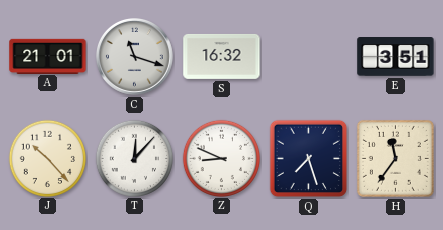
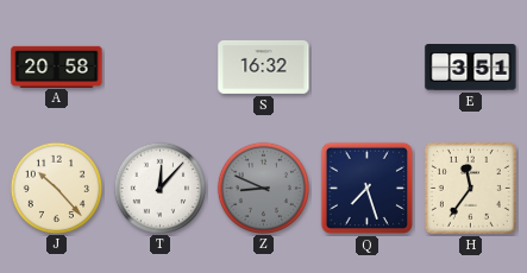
A: 21:01 -> 20:58
C: 11:18 -> none
Z dial: white -> grey
